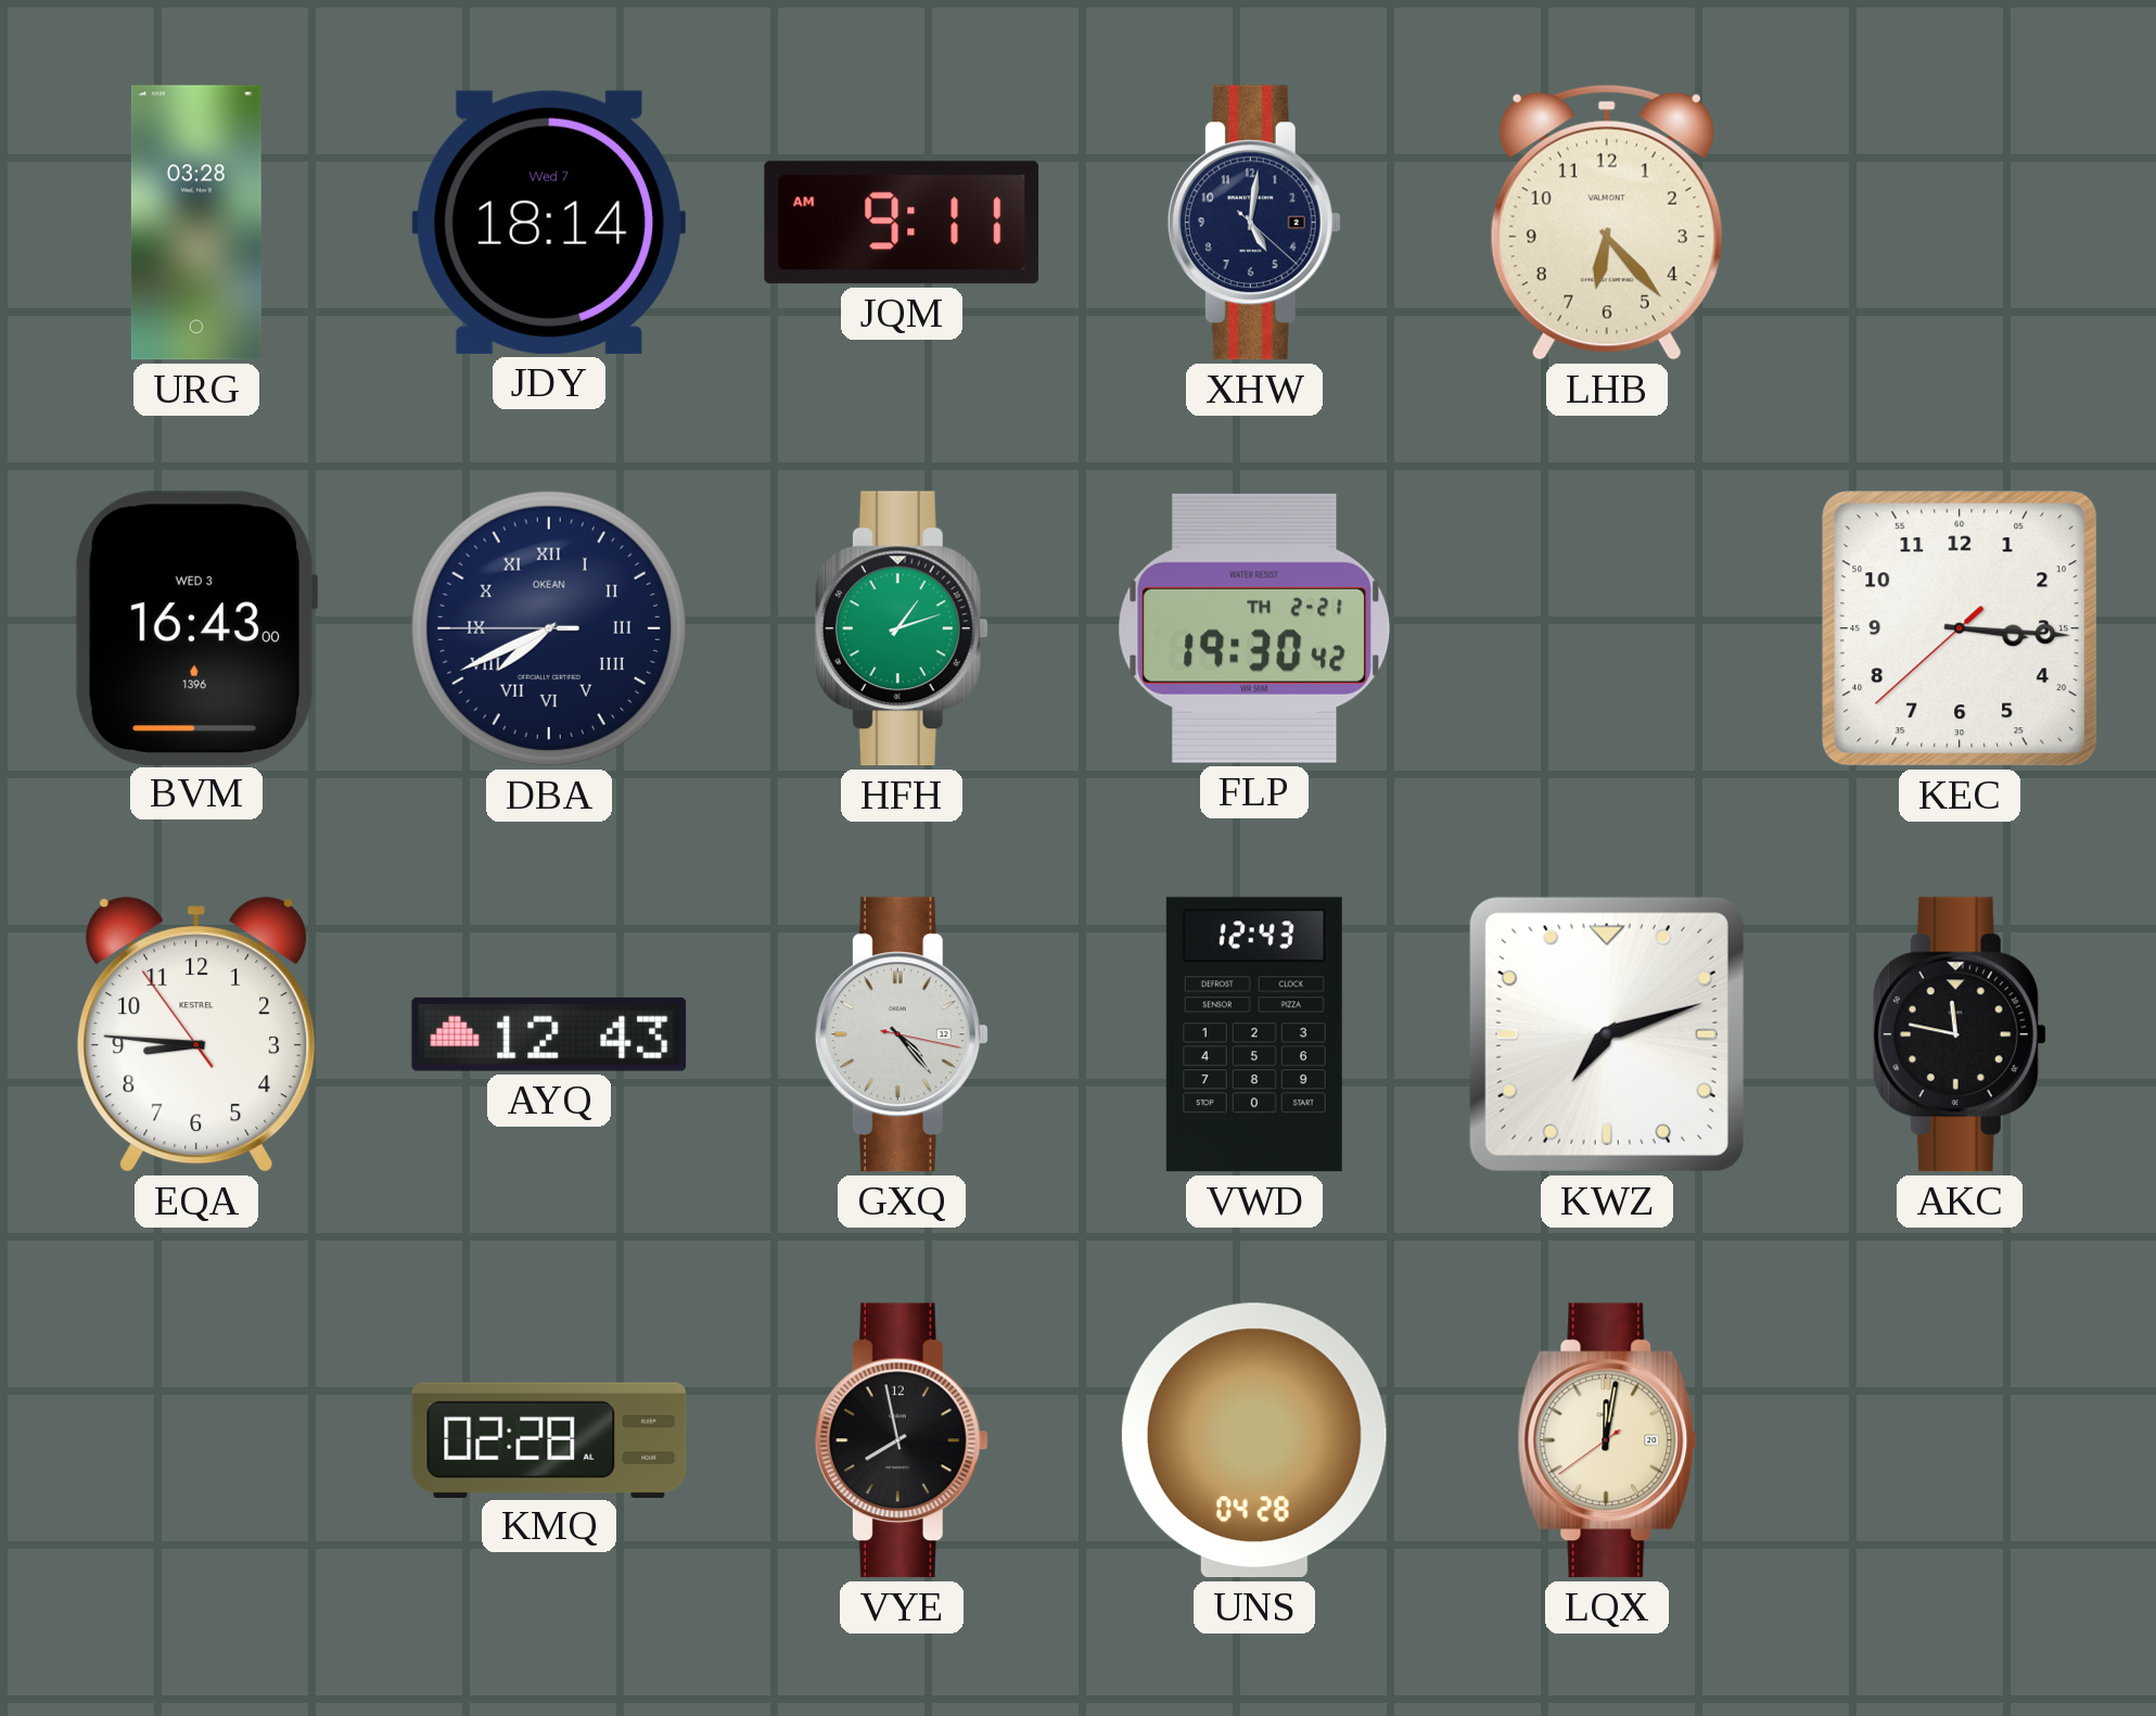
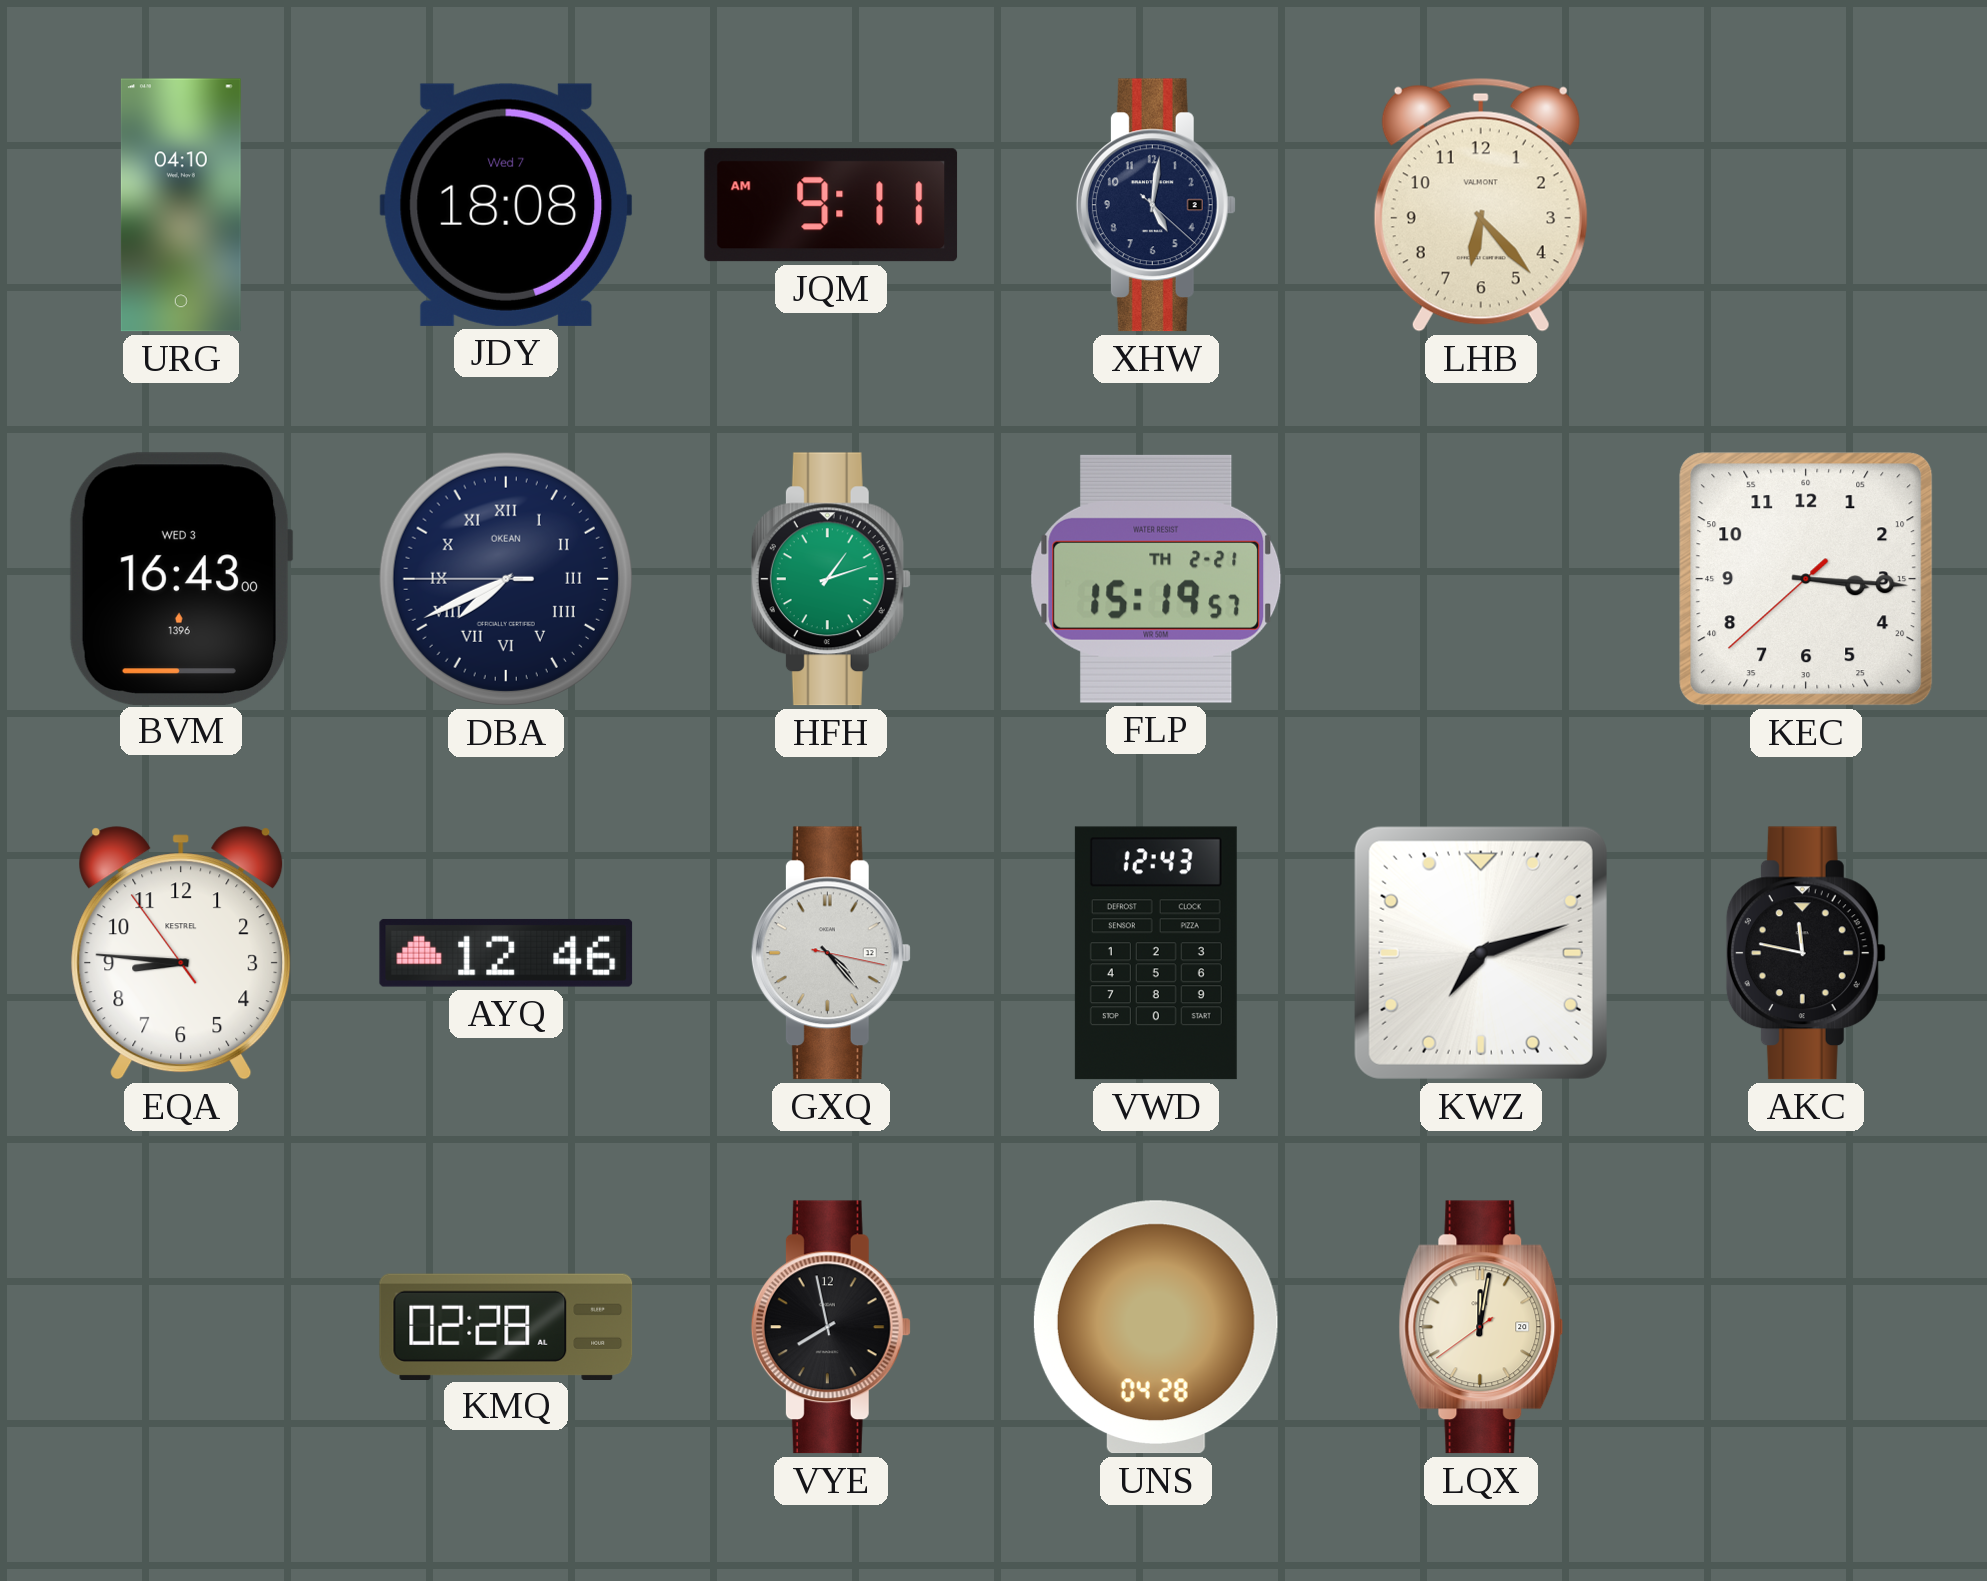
URG: 03:28 -> 04:10
JDY: 18:14 -> 18:08
FLP: 19:30 -> 15:19
AYQ: 12:43 -> 12:46
